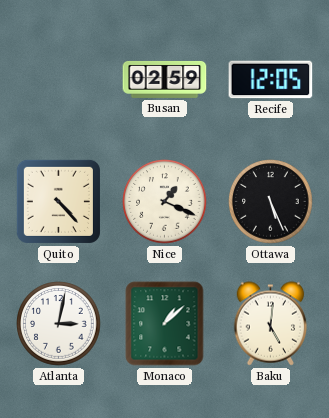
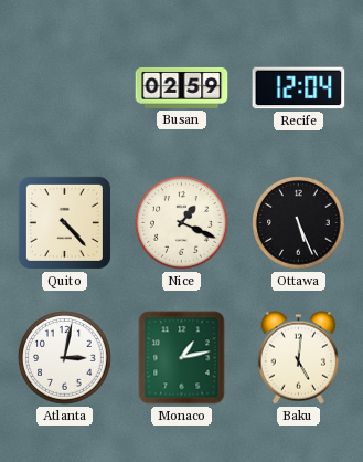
Recife: 12:05 -> 12:04
Monaco: 1:08 -> 1:13
